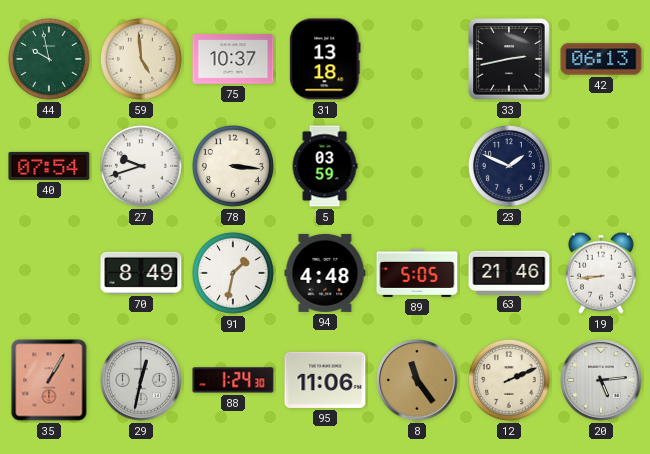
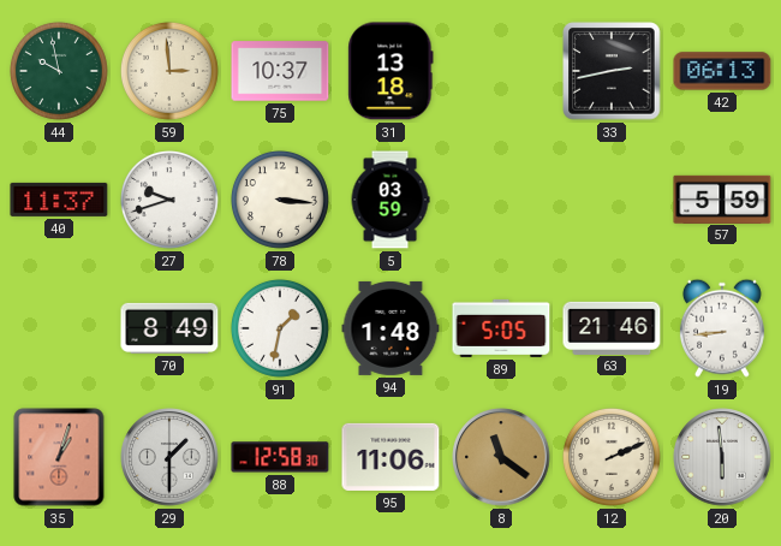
59: 4:59 -> 2:59
40: 07:54 -> 11:37
23: 1:49 -> none
57: none -> 5:59
94: 4:48 -> 1:48
35: 1:05 -> 1:03
29: 12:32 -> 1:30
88: 1:24 -> 12:58
8: 11:24 -> 11:21
20: 5:14 -> 5:59
